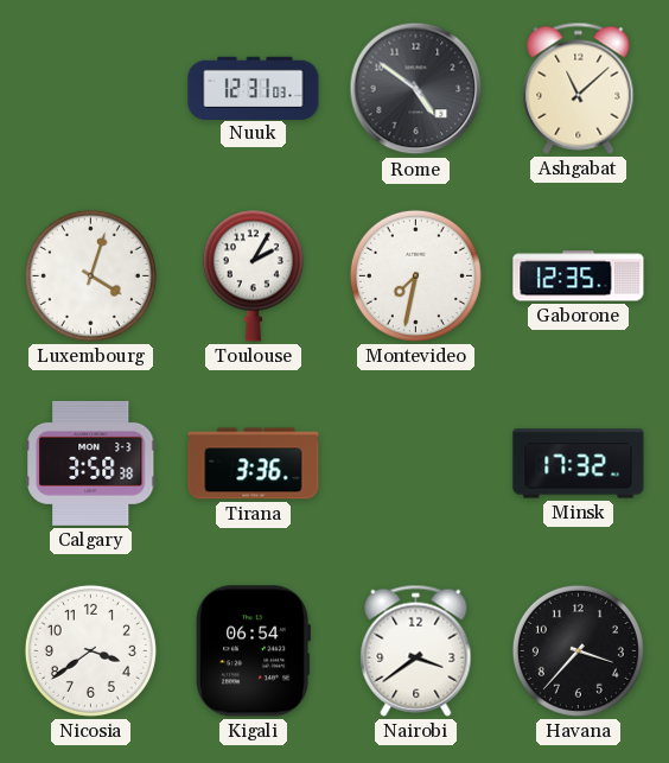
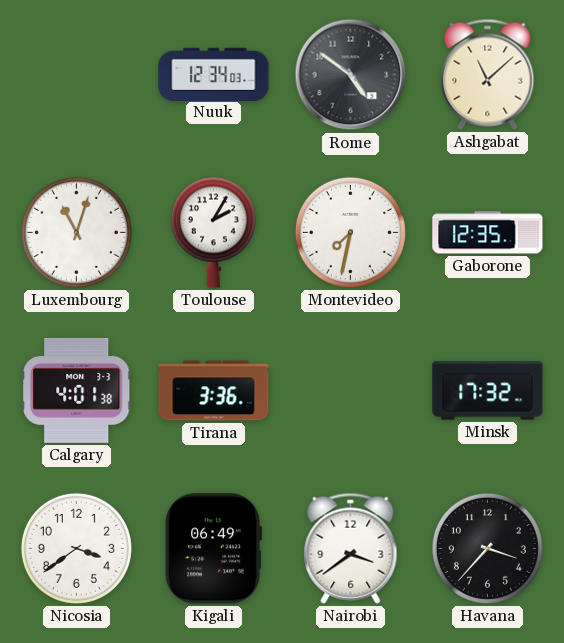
Nuuk: 12:31 -> 12:34
Luxembourg: 4:03 -> 11:03
Calgary: 3:58 -> 4:01
Kigali: 06:54 -> 06:49
